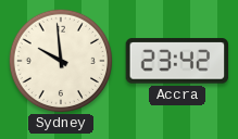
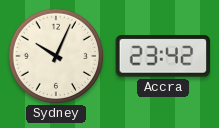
Sydney: 9:59 -> 10:04
